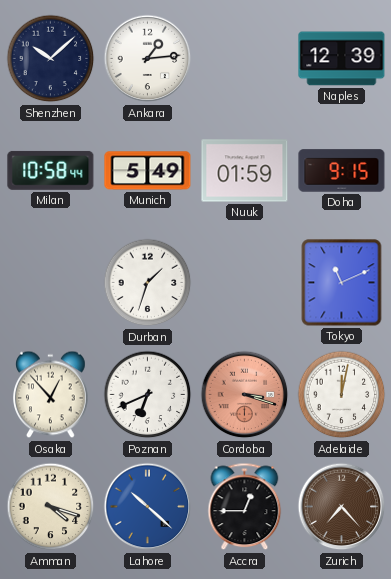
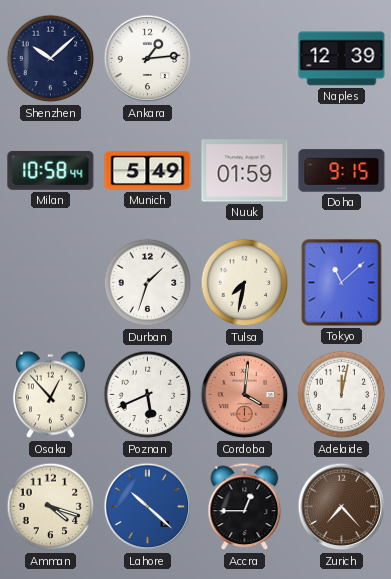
Tulsa: none -> 7:32
Tokyo: 11:11 -> 11:08
Poznan: 6:41 -> 5:41
Cordoba: 3:18 -> 4:01
